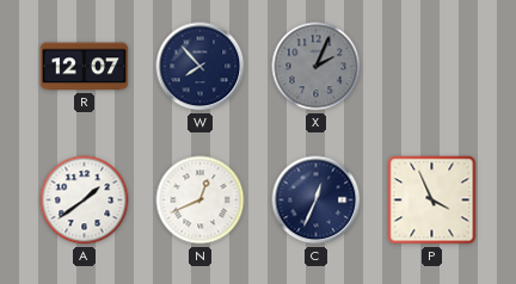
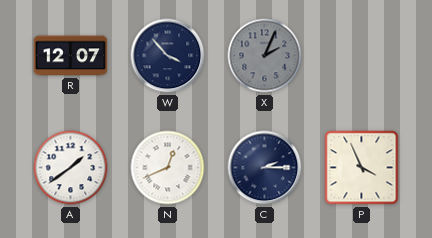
W: 7:53 -> 3:53
C: 12:34 -> 2:15
